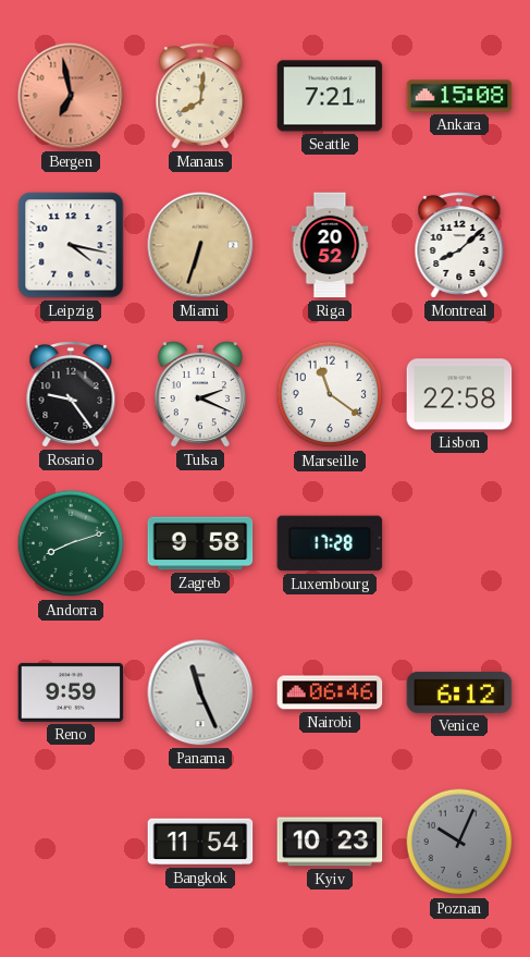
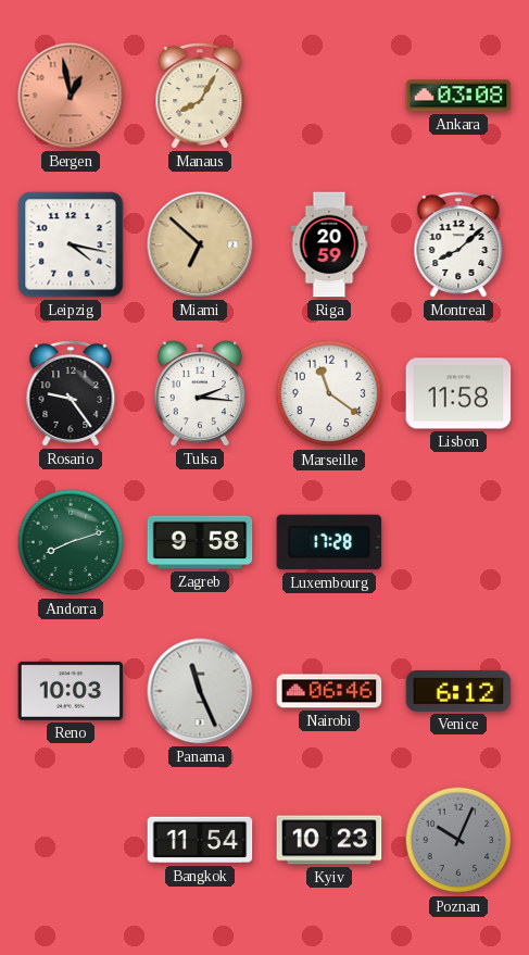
Bergen: 6:58 -> 12:58
Manaus: 8:01 -> 8:05
Seattle: 7:21 -> none
Ankara: 15:08 -> 03:08
Miami: 6:33 -> 6:52
Riga: 20:52 -> 20:59
Tulsa: 2:19 -> 2:16
Lisbon: 22:58 -> 11:58
Reno: 9:59 -> 10:03
